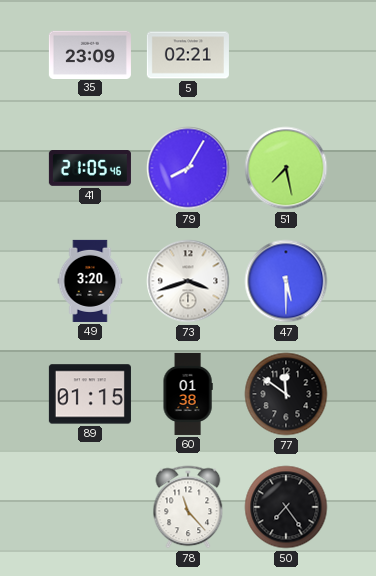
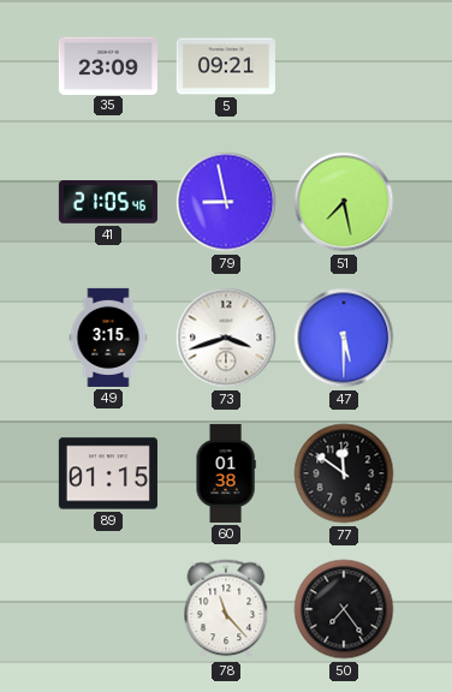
5: 02:21 -> 09:21
79: 8:05 -> 8:58
49: 3:20 -> 3:15
